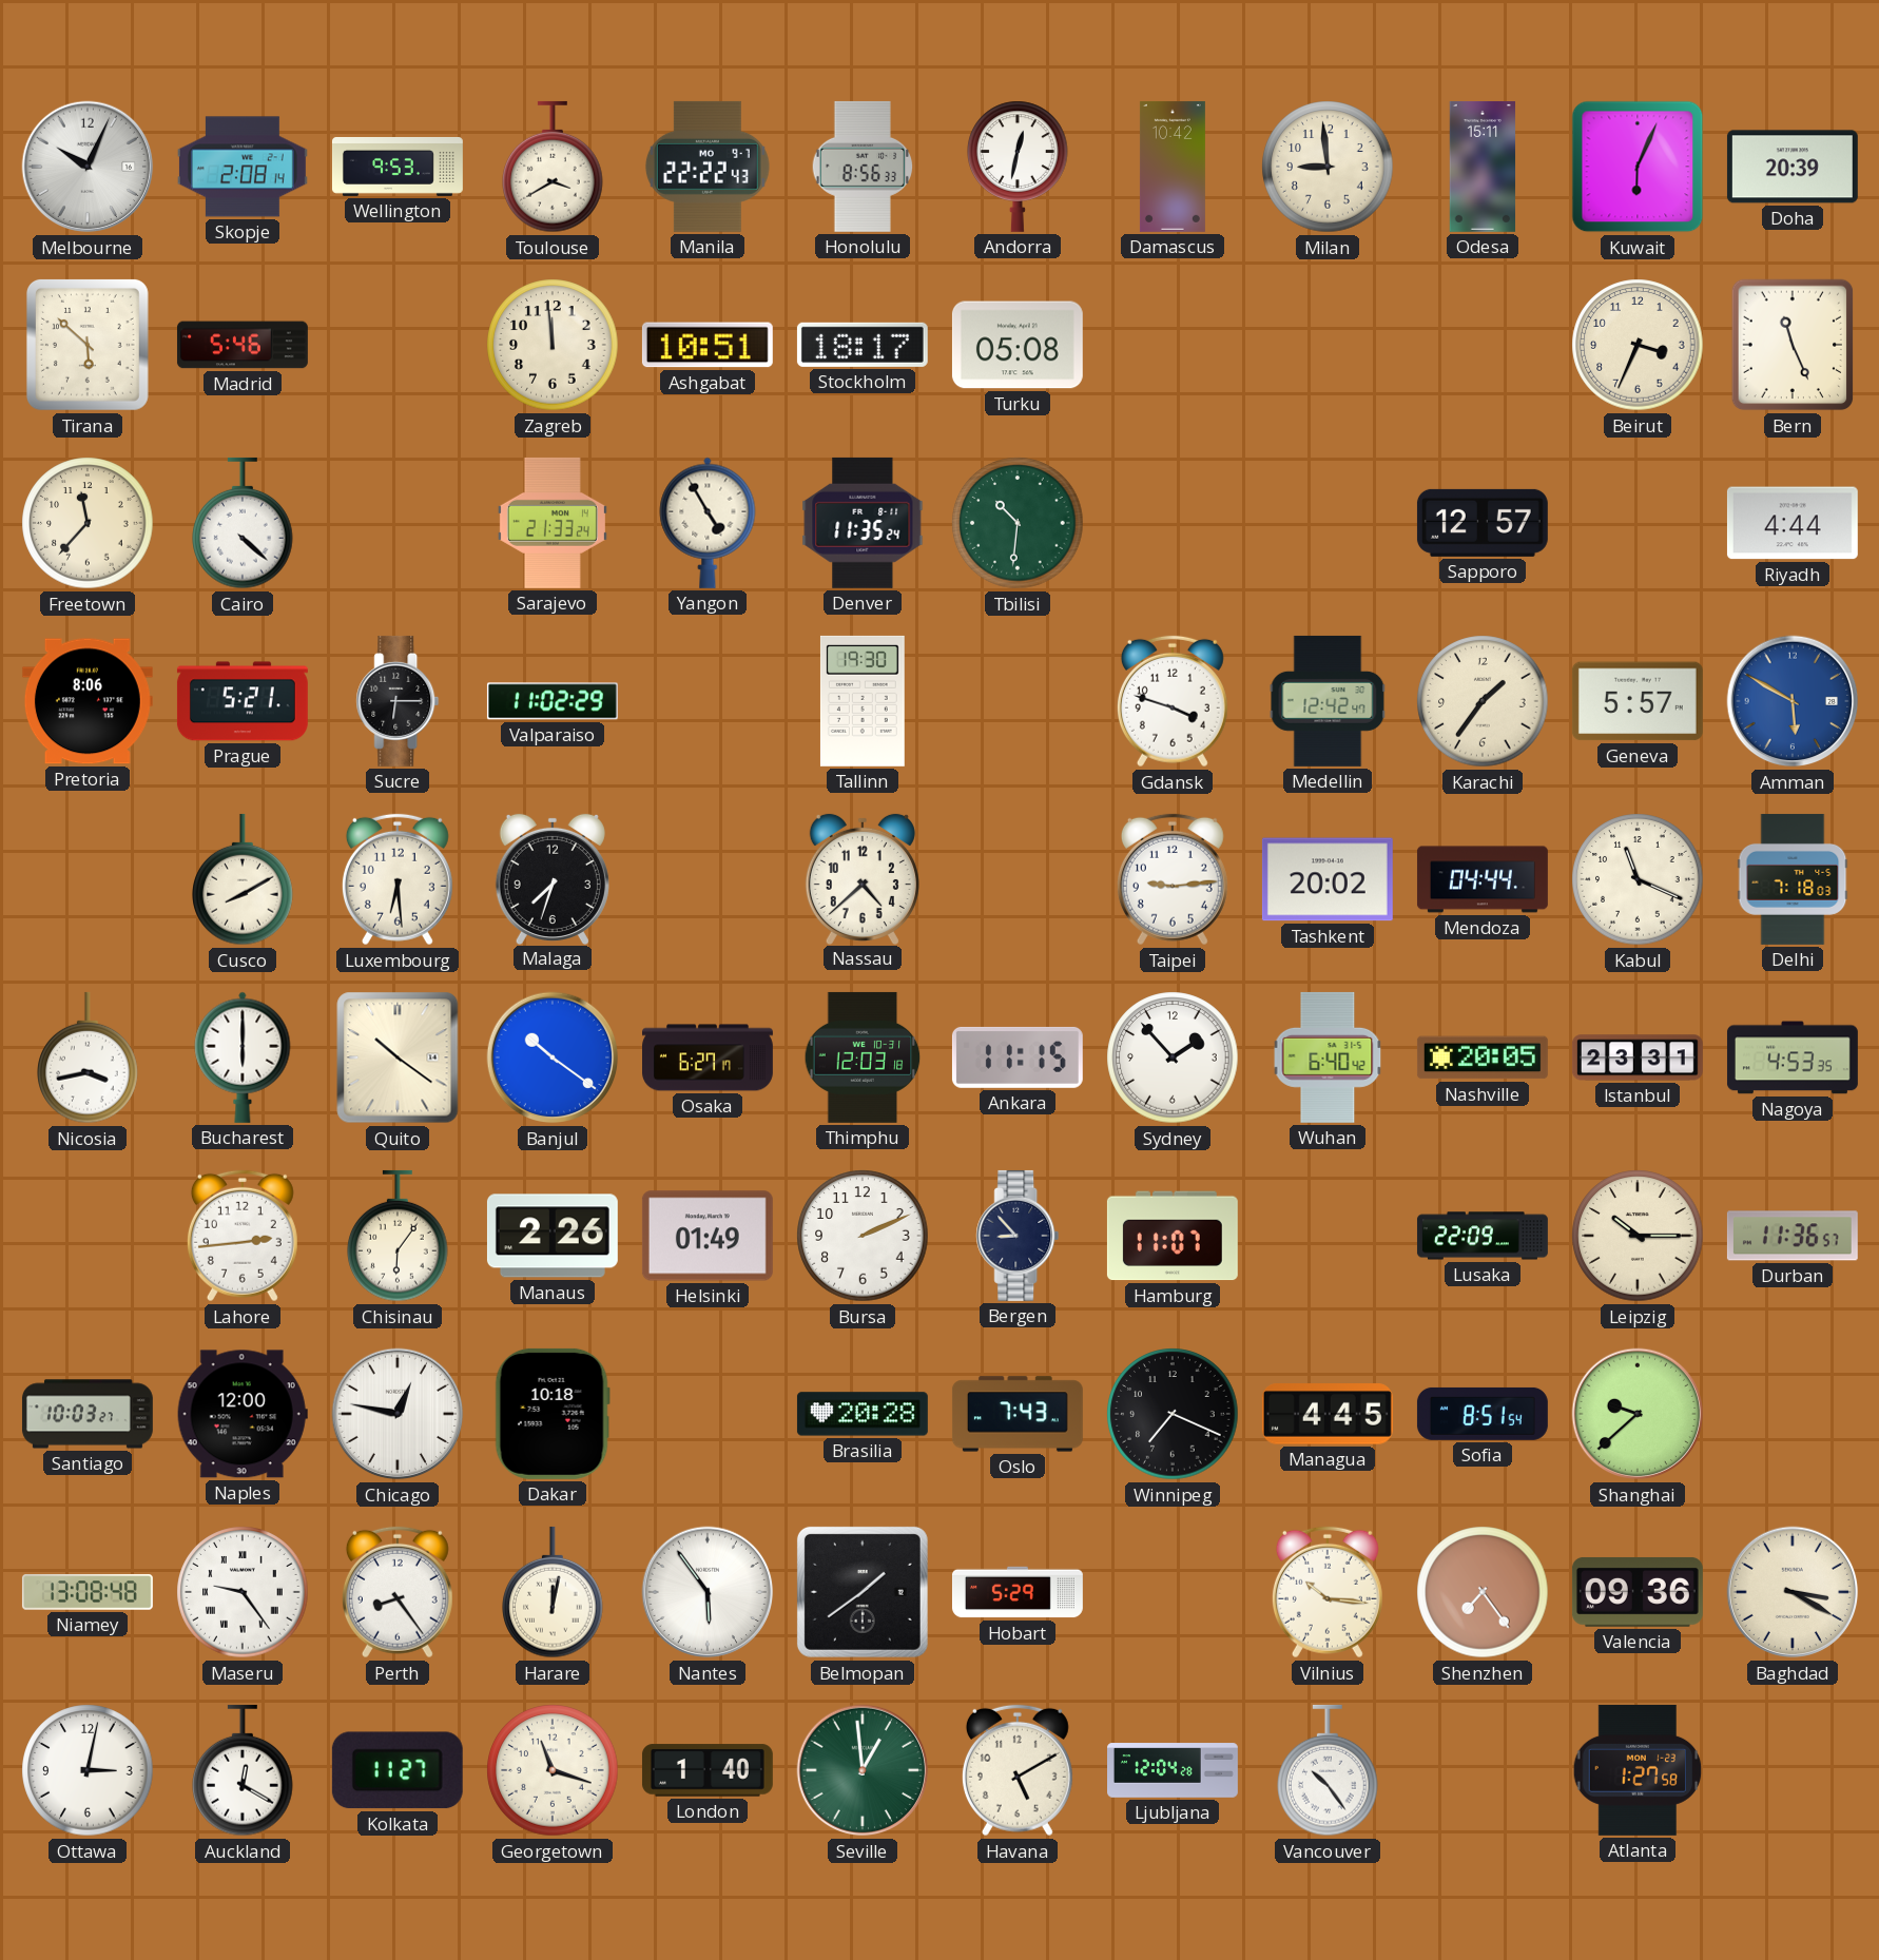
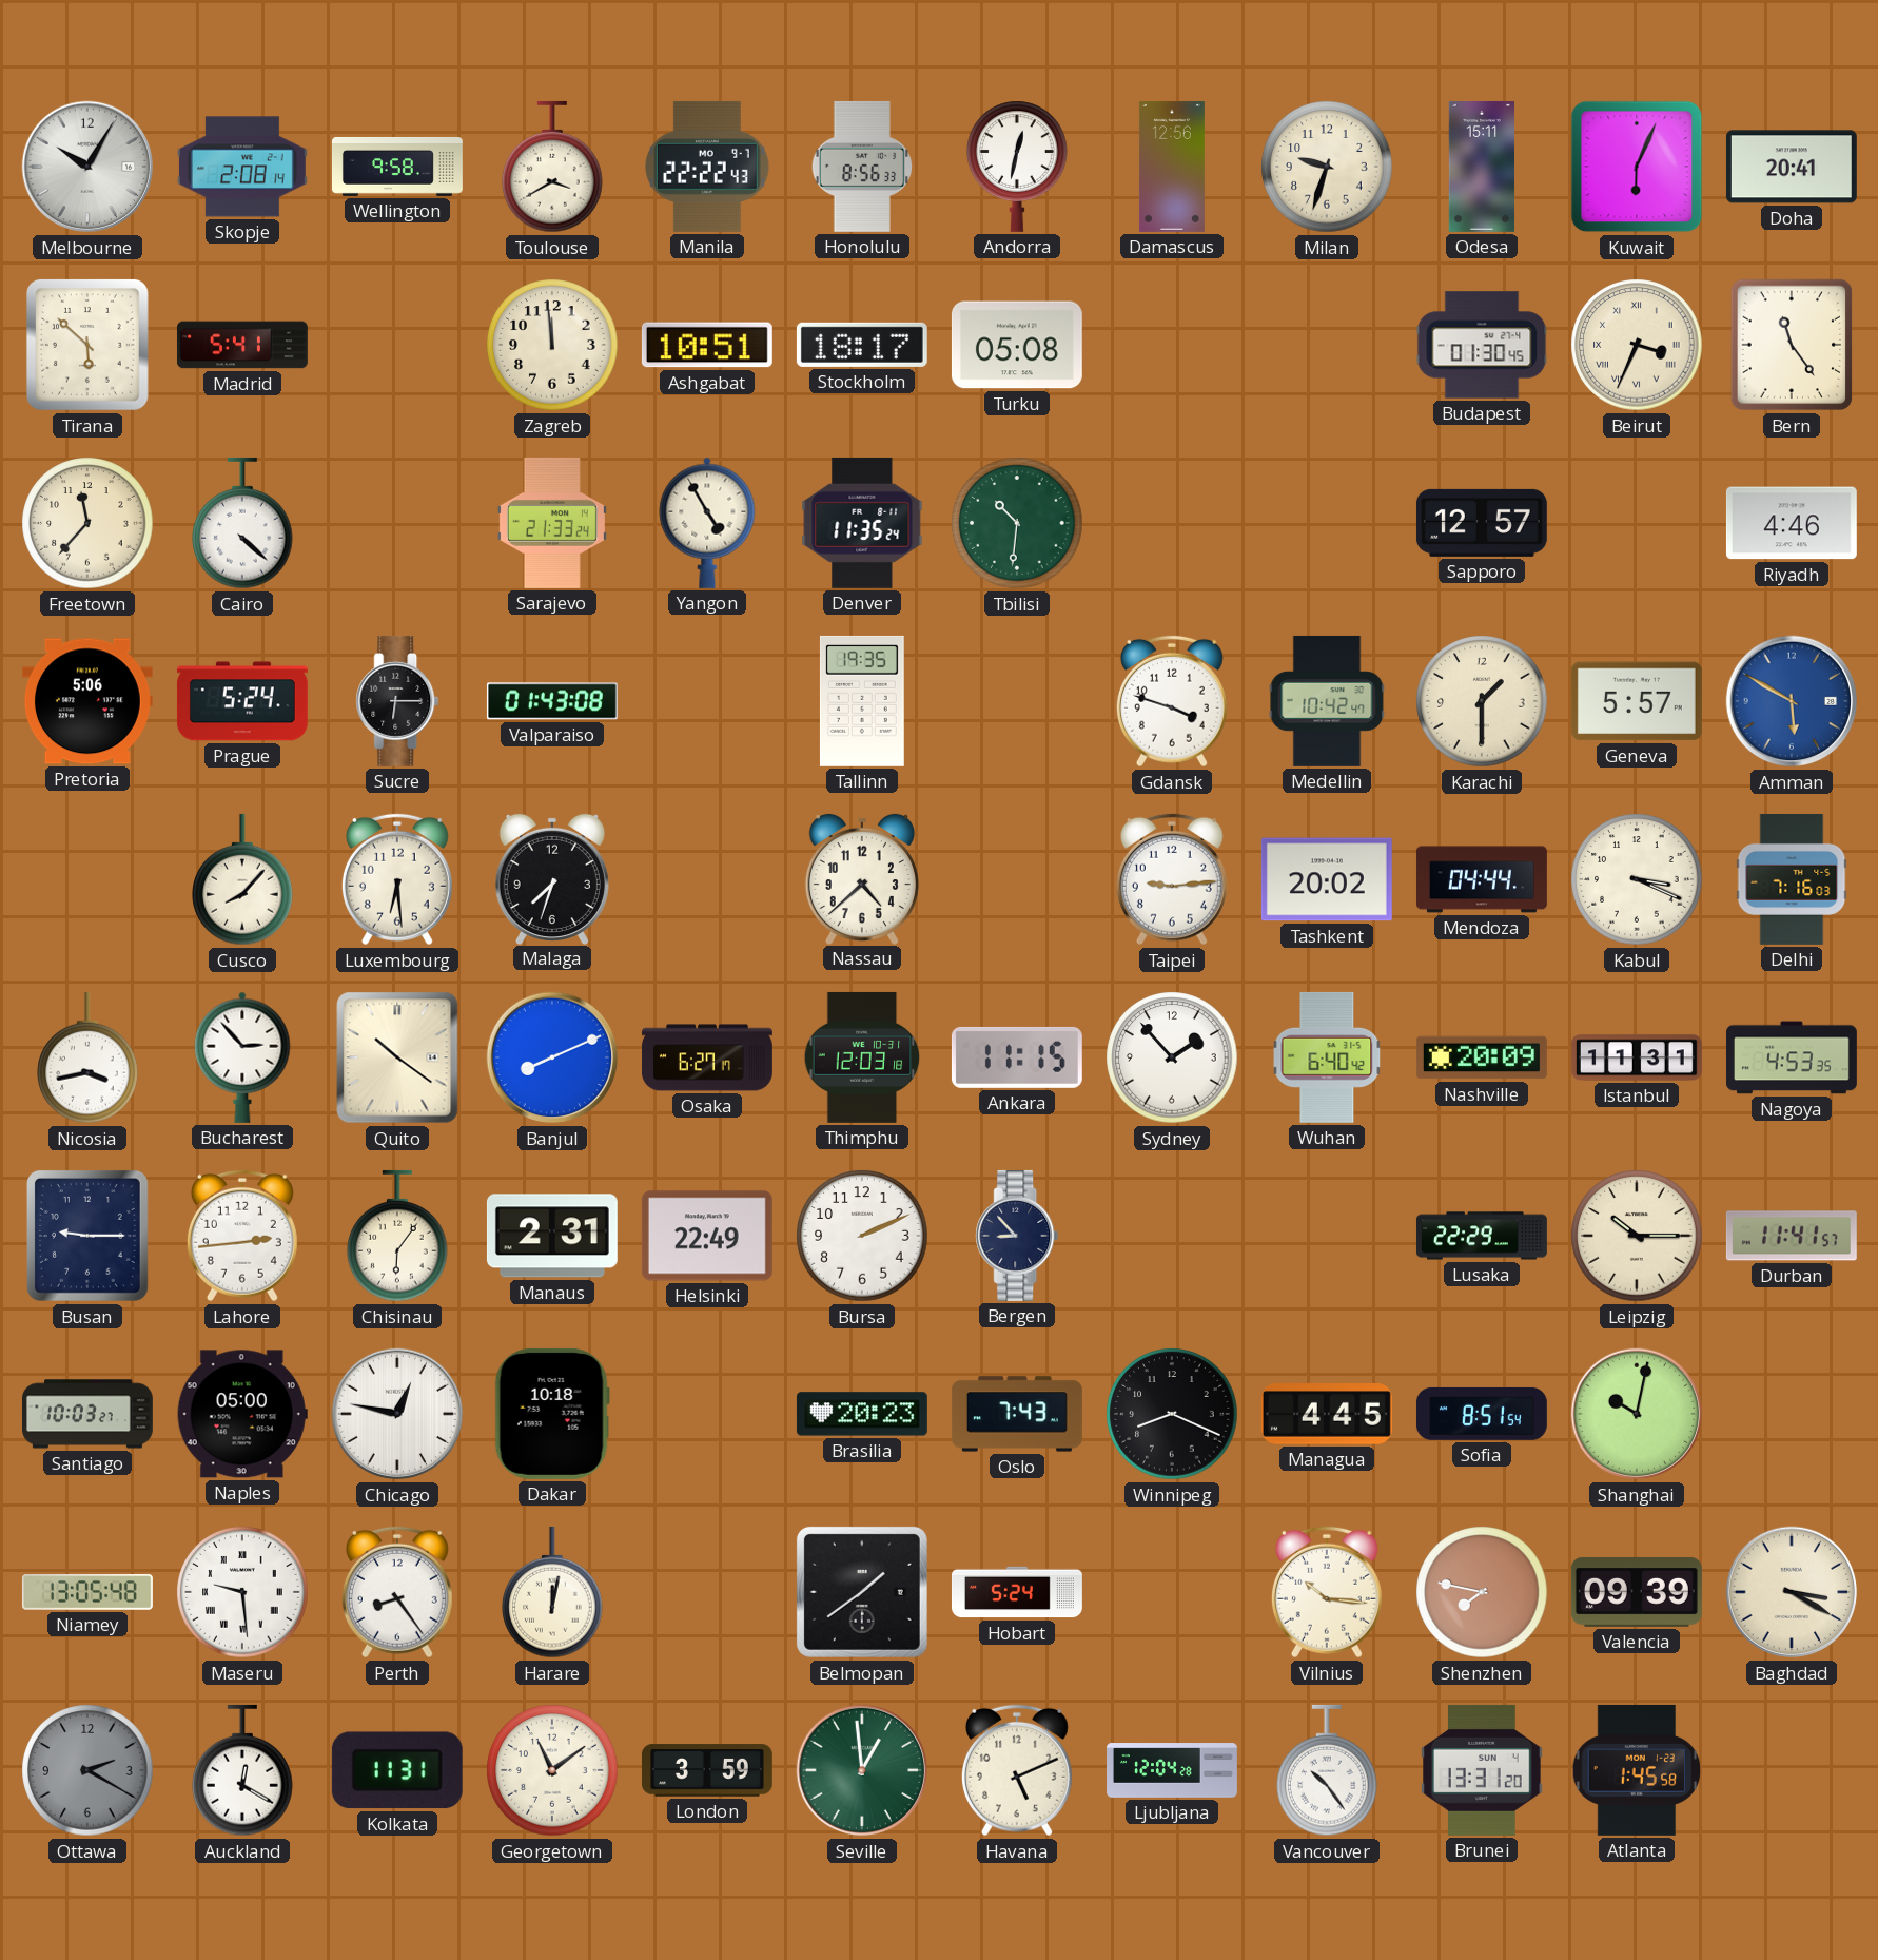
Melbourne: 10:04 -> 10:05
Wellington: 9:53 -> 9:58
Damascus: 10:42 -> 12:56
Milan: 8:59 -> 9:33
Doha: 20:39 -> 20:41
Madrid: 5:46 -> 5:41
Budapest: none -> 01:30
Beirut numerals: Arabic -> Roman
Bern: 11:26 -> 11:24
Riyadh: 4:44 -> 4:46
Pretoria: 8:06 -> 5:06
Prague: 5:21 -> 5:24
Valparaiso: 11:02 -> 01:43
Tallinn: 19:30 -> 19:35
Medellin: 12:42 -> 10:42
Karachi: 1:36 -> 1:30
Cusco: 8:10 -> 8:07
Kabul: 11:19 -> 3:19
Delhi: 7:18 -> 7:16
Bucharest: 6:00 -> 2:53
Banjul: 10:21 -> 8:11
Nashville: 20:05 -> 20:09
Istanbul: 23:31 -> 11:31
Busan: none -> 9:15
Manaus: 2:26 -> 2:31
Helsinki: 01:49 -> 22:49
Hamburg: 11:07 -> none
Lusaka: 22:09 -> 22:29
Durban: 11:36 -> 11:41
Naples: 12:00 -> 05:00
Brasilia: 20:28 -> 20:23
Winnipeg: 7:19 -> 8:19
Shanghai: 9:38 -> 10:02
Niamey: 13:08 -> 13:05
Maseru: 9:24 -> 9:29
Nantes: 5:54 -> none
Hobart: 5:29 -> 5:24
Shenzhen: 7:24 -> 7:47
Valencia: 09:36 -> 09:39
Ottawa: 3:02 -> 2:20
Ottawa dial: white -> grey
Kolkata: 11:27 -> 11:31
Georgetown: 11:18 -> 11:09
London: 1:40 -> 3:59
Havana: 5:10 -> 5:11
Brunei: none -> 13:31
Atlanta: 1:27 -> 1:45
